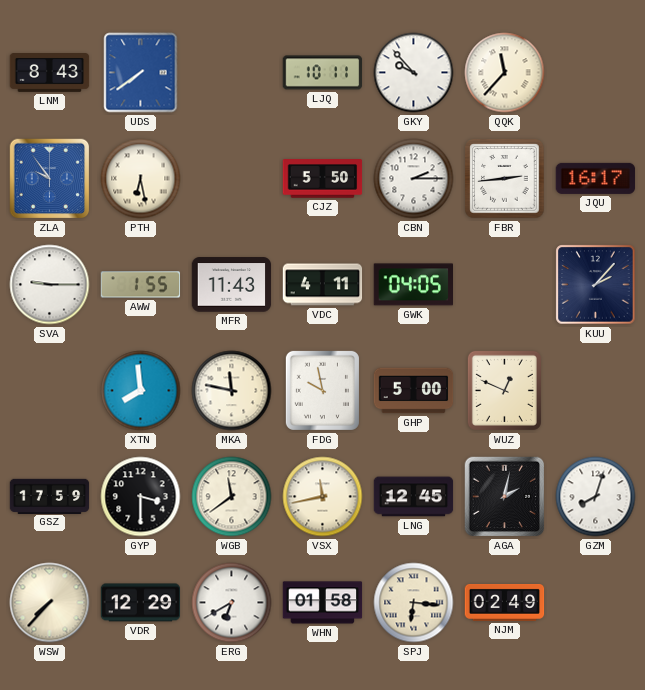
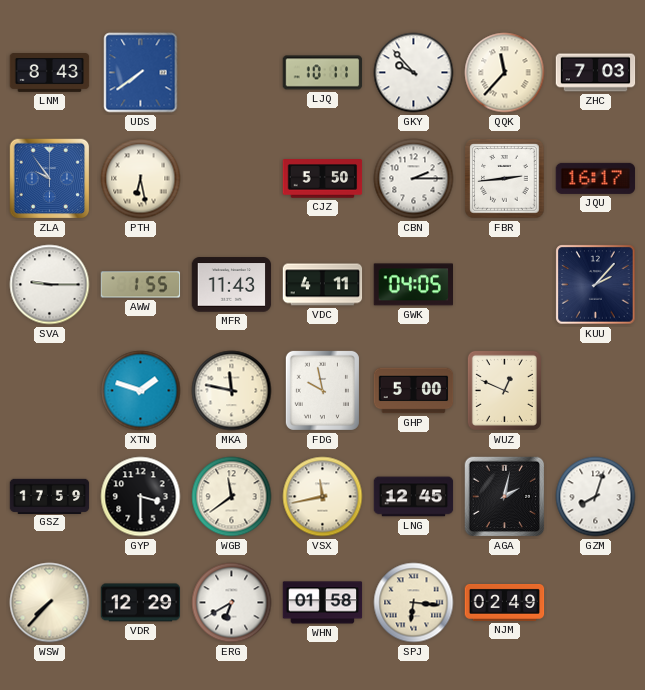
ZHC: none -> 7:03
XTN: 7:59 -> 1:48
